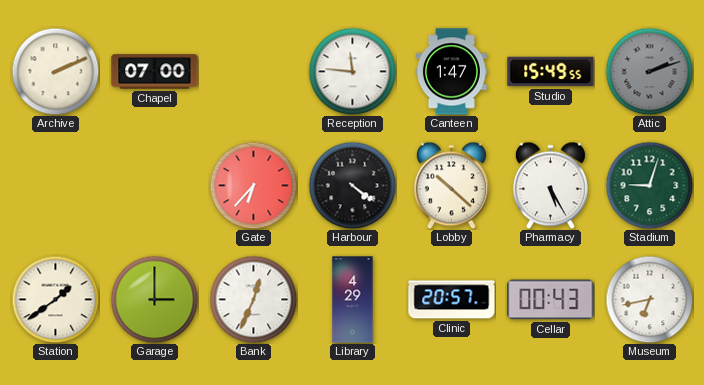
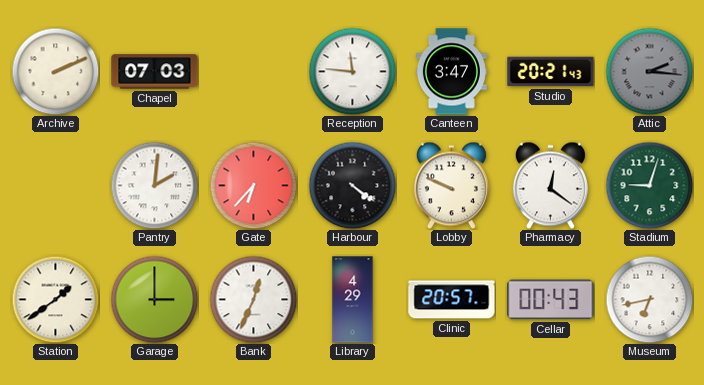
Chapel: 07:00 -> 07:03
Canteen: 1:47 -> 3:47
Studio: 15:49 -> 20:21
Attic: 2:12 -> 2:16
Pantry: none -> 2:01
Lobby: 10:22 -> 9:49
Pharmacy: 5:25 -> 12:21
